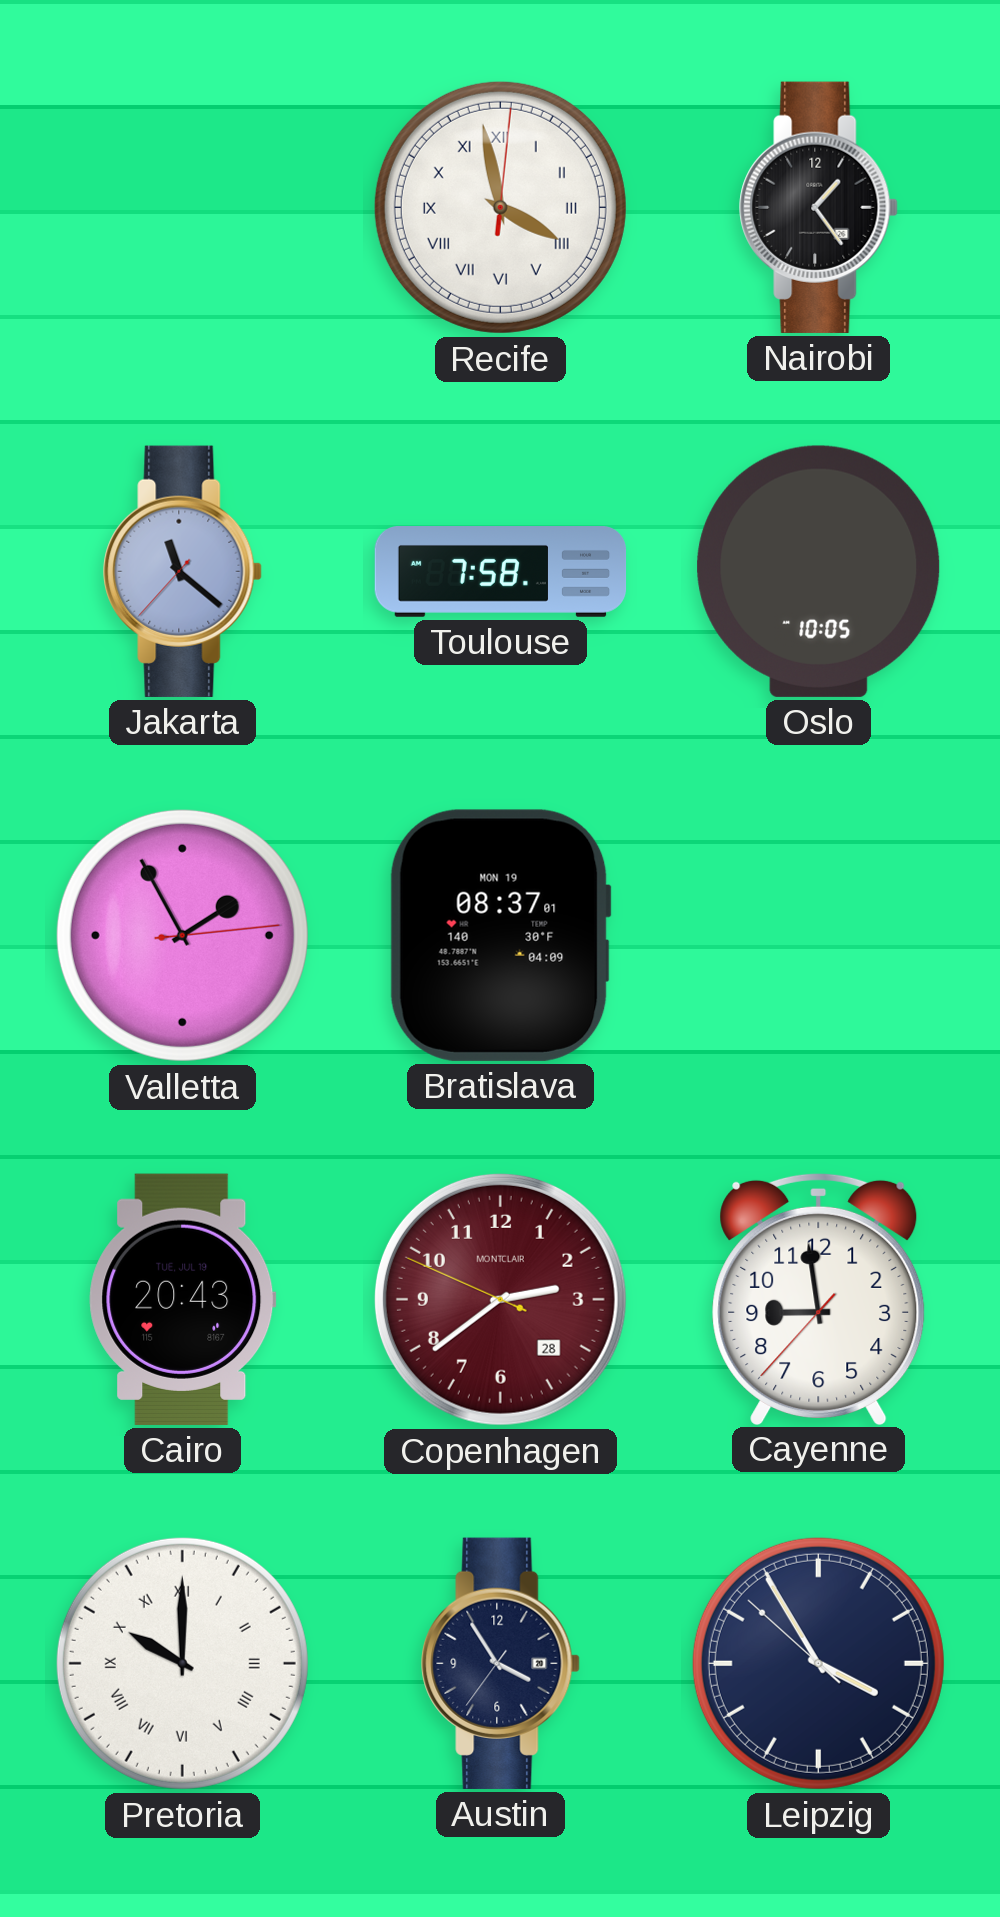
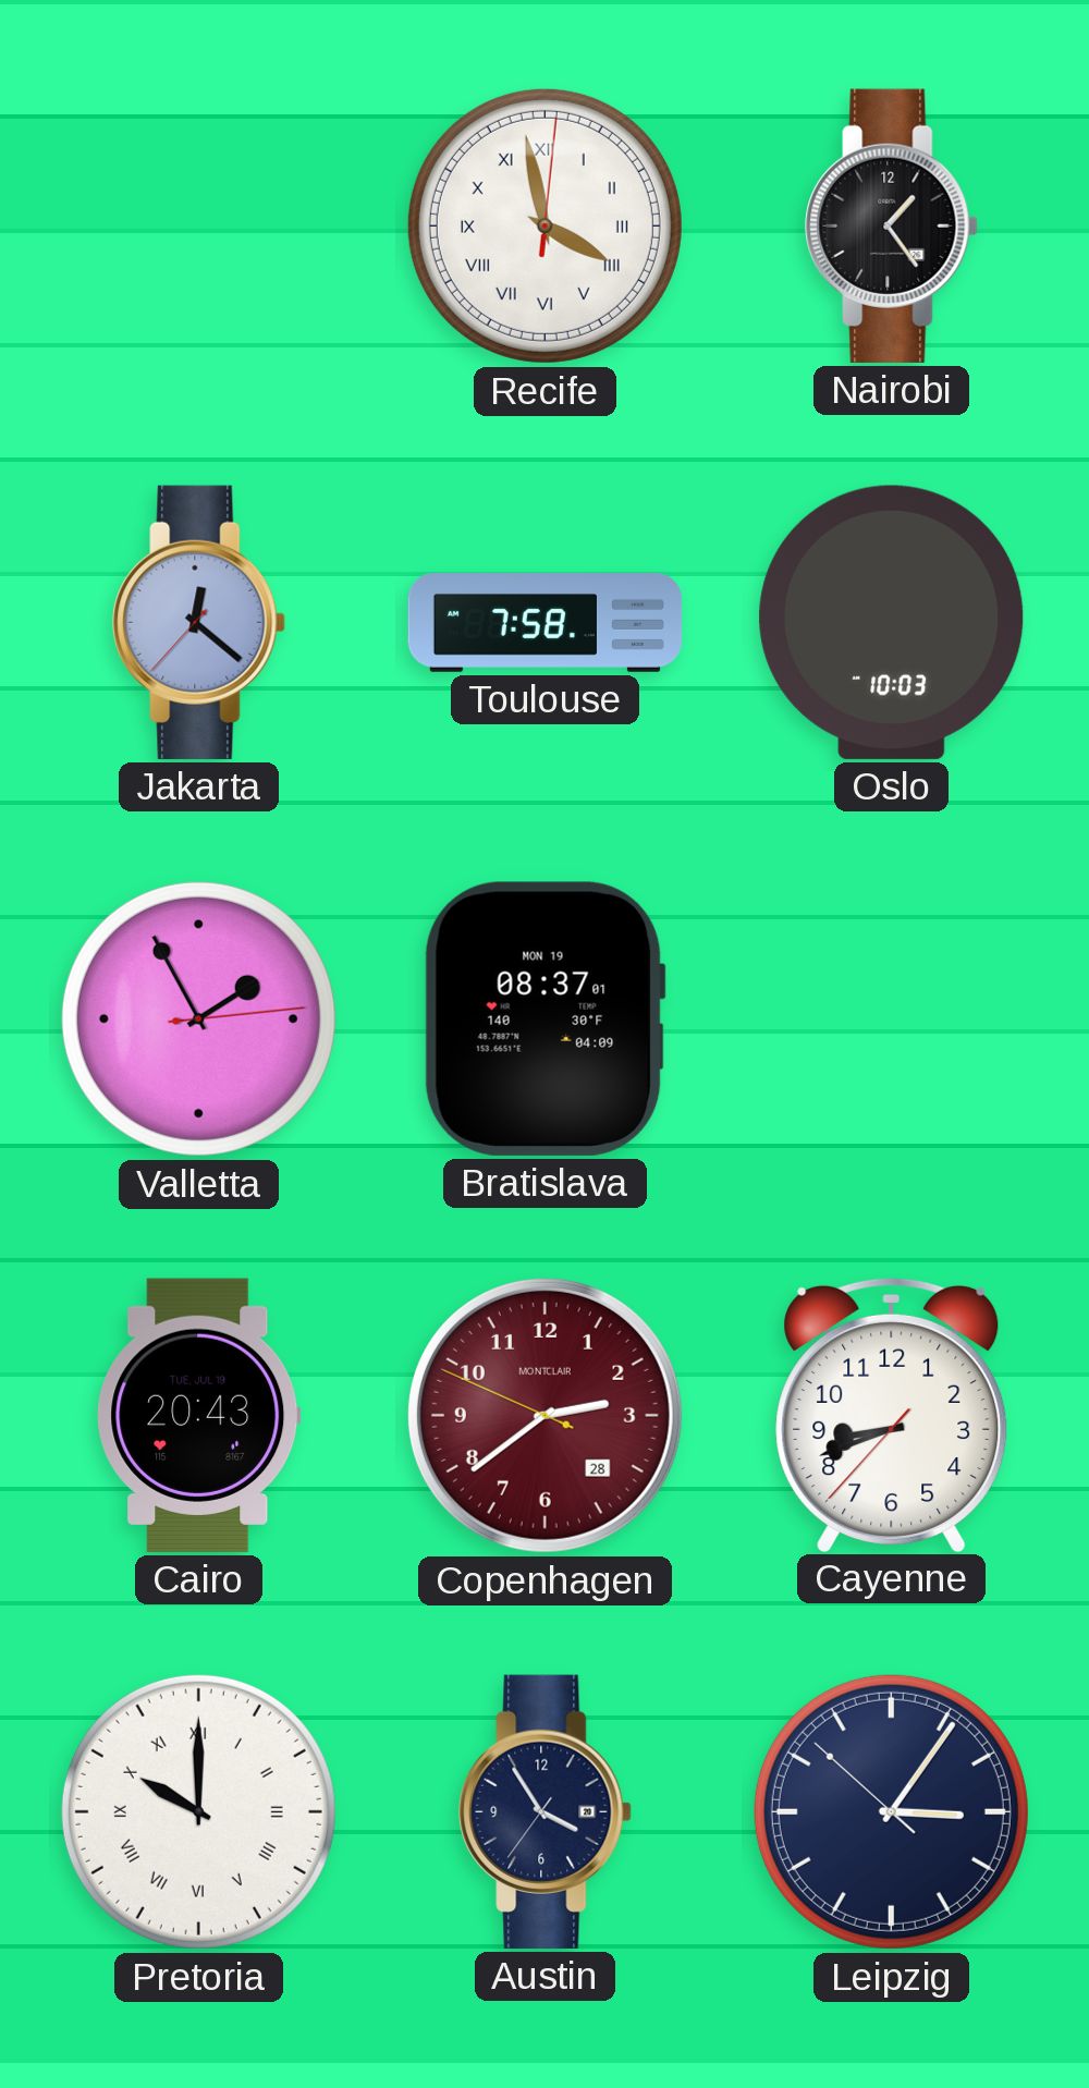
Jakarta: 11:21 -> 12:21
Oslo: 10:05 -> 10:03
Cayenne: 8:58 -> 8:41
Leipzig: 3:54 -> 3:05
